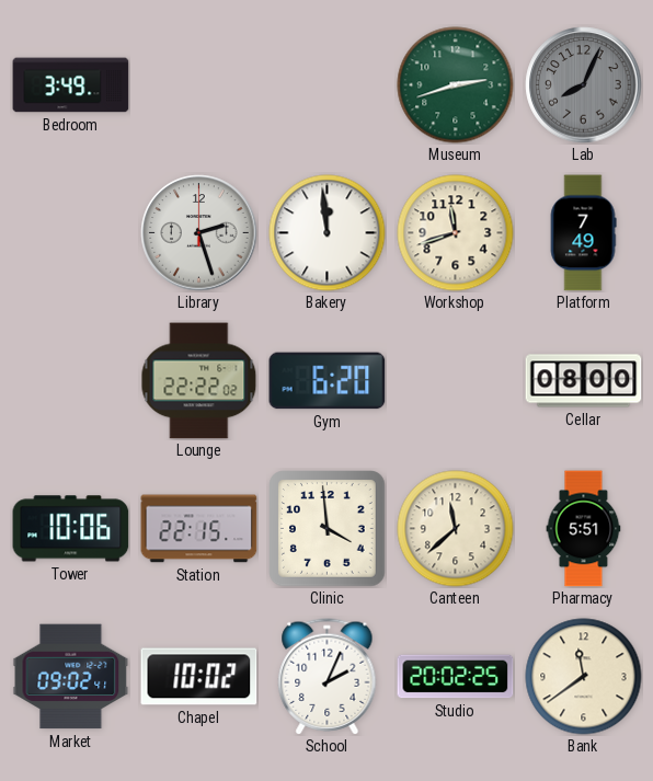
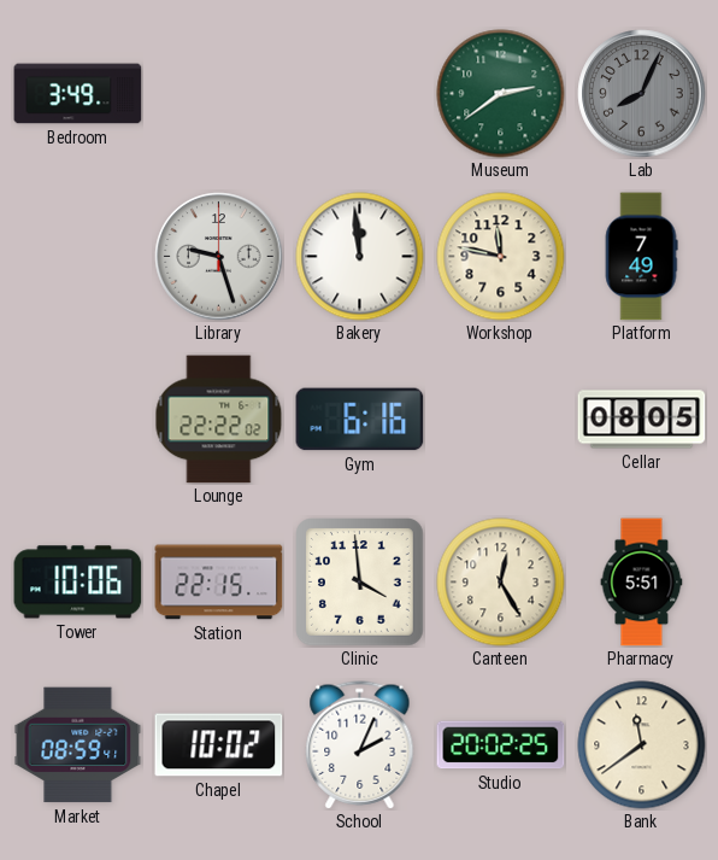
Museum: 2:42 -> 2:39
Library: 2:27 -> 9:27
Workshop: 11:42 -> 11:47
Gym: 6:20 -> 6:16
Cellar: 08:00 -> 08:05
Canteen: 11:38 -> 12:25
Market: 09:02 -> 08:59
